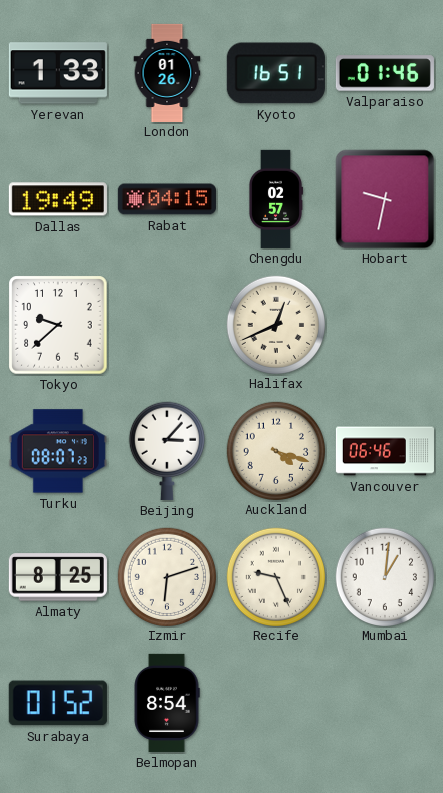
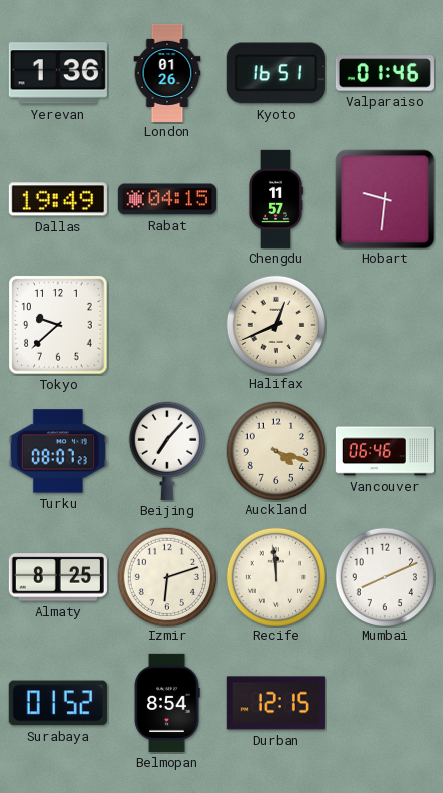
Yerevan: 1:33 -> 1:36
Chengdu: 02:57 -> 11:57
Hobart: 9:32 -> 9:31
Beijing: 3:07 -> 7:07
Recife: 9:26 -> 11:59
Mumbai: 1:01 -> 8:11
Durban: none -> 12:15
